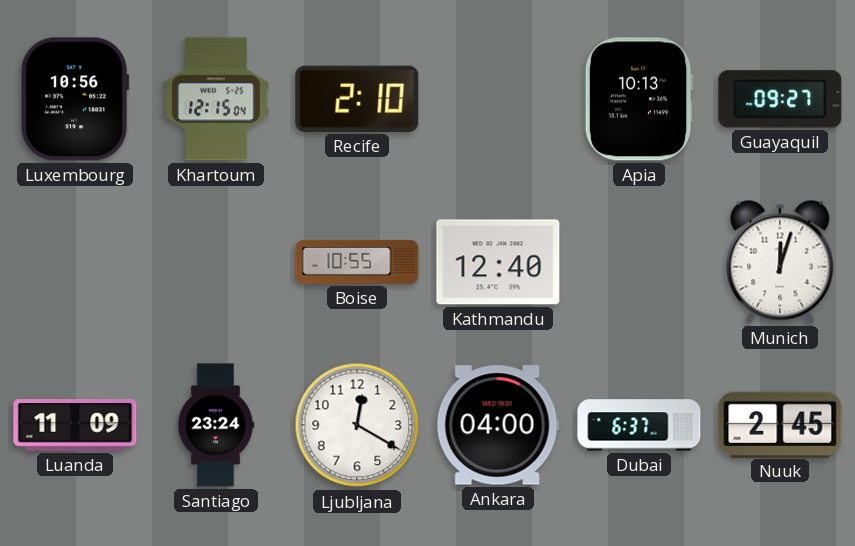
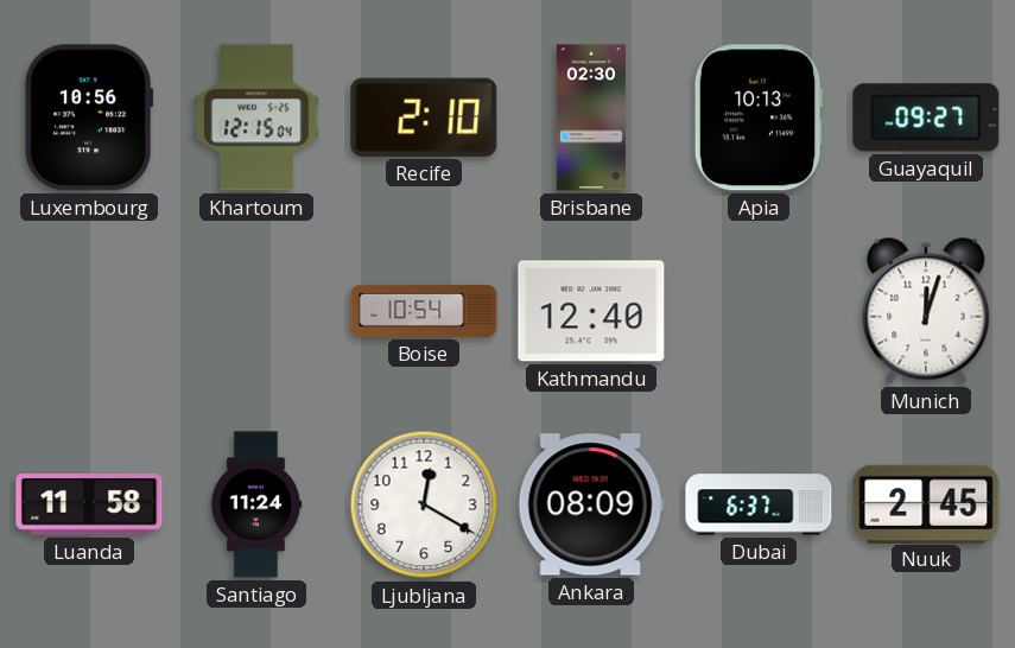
Brisbane: none -> 02:30
Boise: 10:55 -> 10:54
Luanda: 11:09 -> 11:58
Santiago: 23:24 -> 11:24
Ankara: 04:00 -> 08:09
